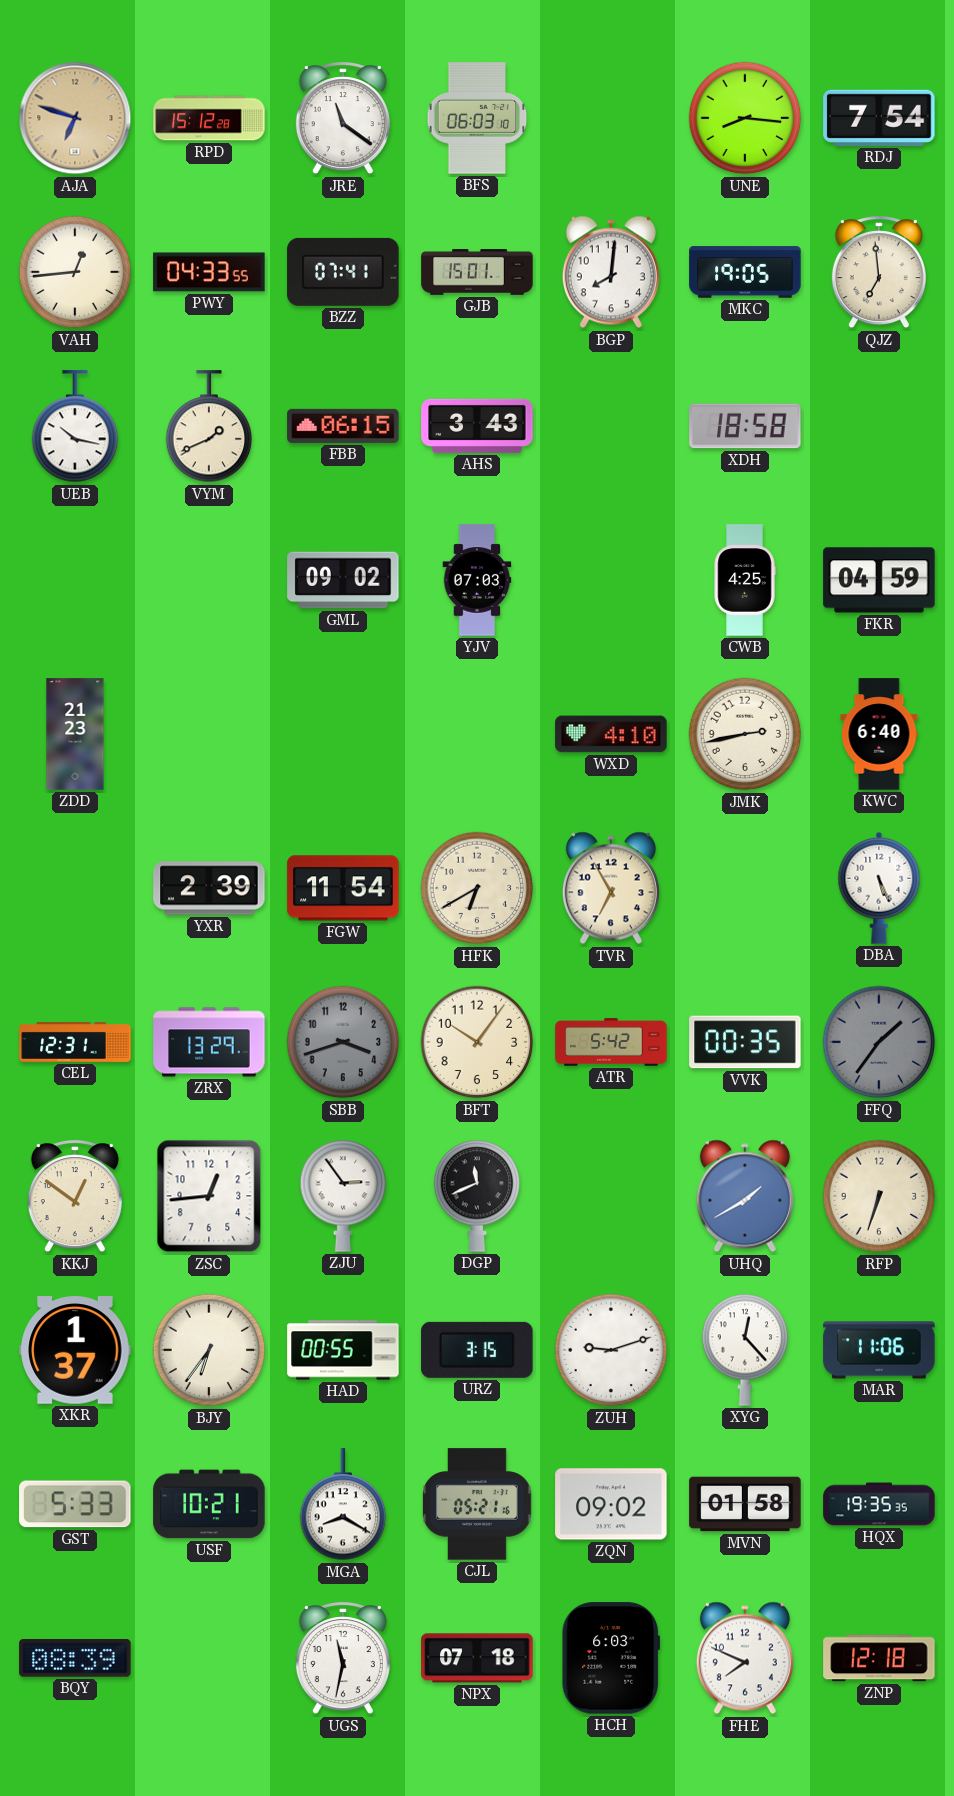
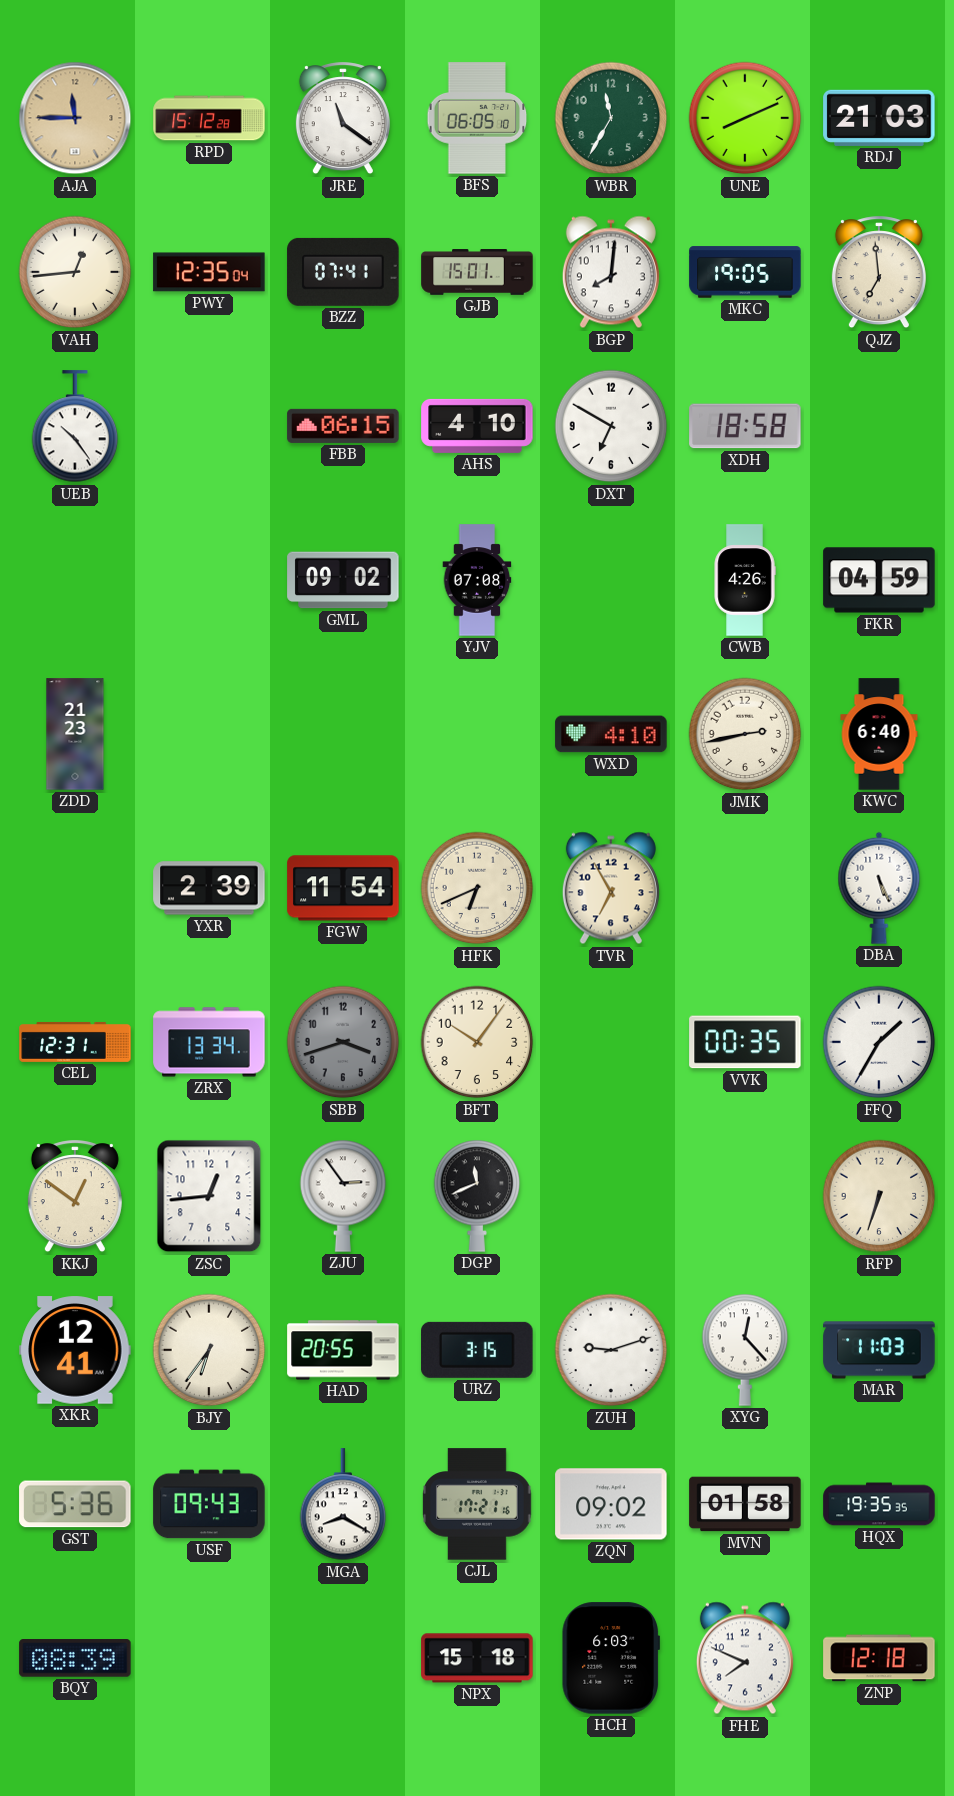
AJA: 6:48 -> 11:45
BFS: 06:03 -> 06:05
WBR: none -> 11:35
UNE: 8:16 -> 8:11
RDJ: 7:54 -> 21:03
PWY: 04:33 -> 12:35
UEB: 10:17 -> 10:24
VYM: 1:41 -> none
AHS: 3:43 -> 4:10
DXT: none -> 6:50
YJV: 07:03 -> 07:08
CWB: 4:25 -> 4:26
HFK: 6:40 -> 6:41
ZRX: 13:29 -> 13:34
ATR: 5:42 -> none
FFQ: 1:36 -> 1:35
FFQ dial: grey -> white
UHQ: 1:40 -> none
XKR: 1:37 -> 12:41
HAD: 00:55 -> 20:55
MAR: 11:06 -> 11:03
GST: 5:33 -> 5:36
USF: 10:21 -> 09:43
CJL: 05:21 -> 17:21
UGS: 11:32 -> none
NPX: 07:18 -> 15:18
